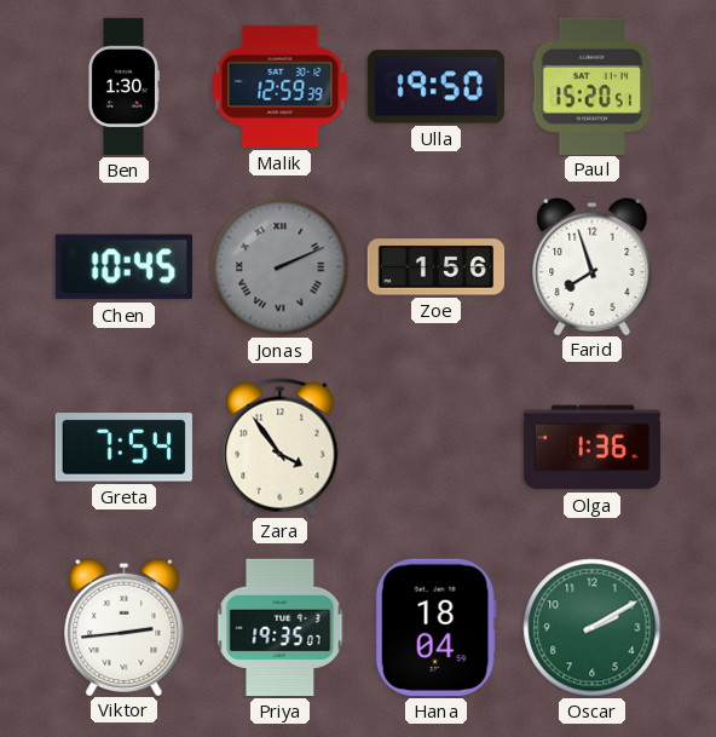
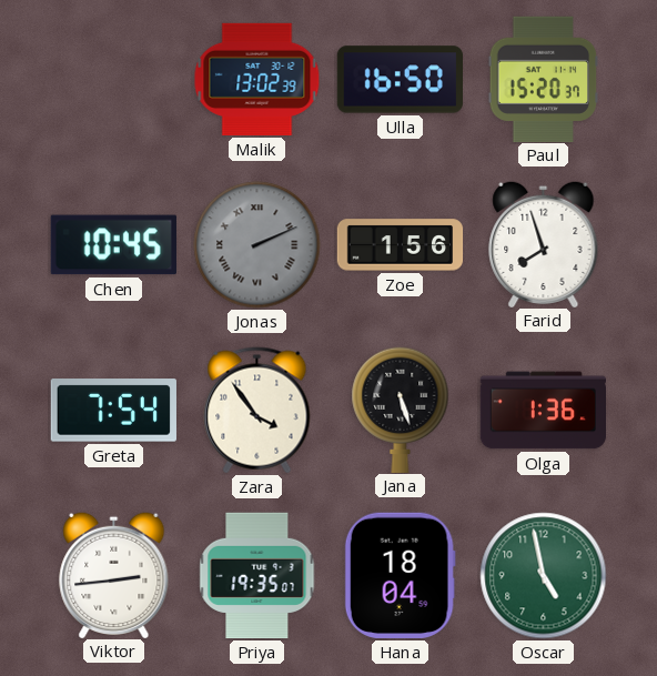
Ben: 1:30 -> none
Malik: 12:59 -> 13:02
Ulla: 19:50 -> 16:50
Paul: 15:20:51 -> 15:20:37
Jana: none -> 5:27
Oscar: 2:10 -> 4:58
